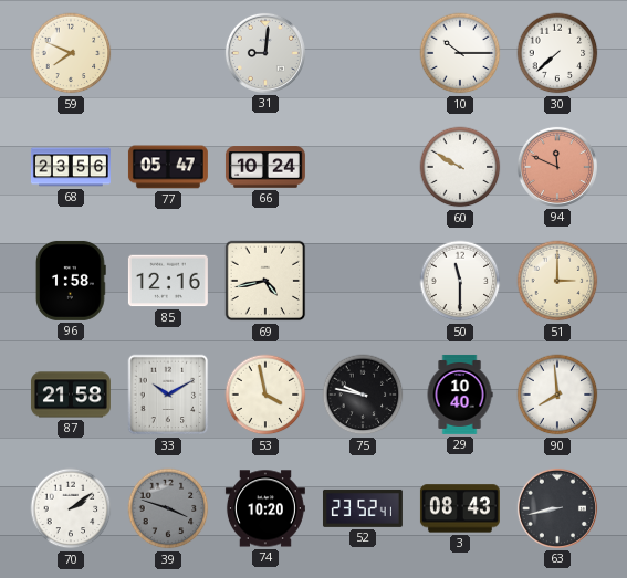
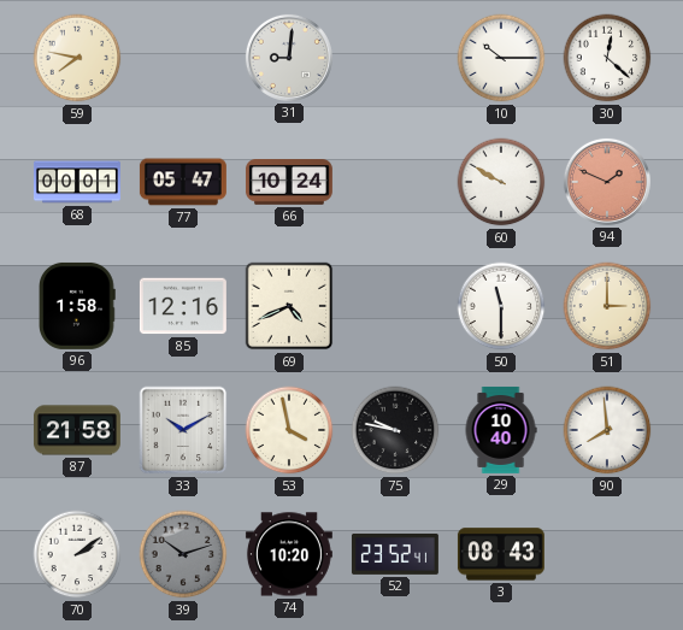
59: 7:49 -> 7:47
30: 7:38 -> 12:22
68: 23:56 -> 00:01
94: 11:49 -> 1:49
69: 4:43 -> 4:41
39: 3:48 -> 10:12
63: 8:43 -> none
